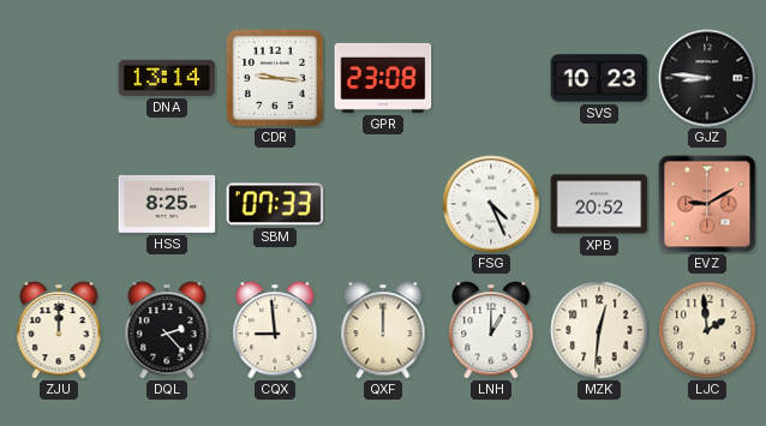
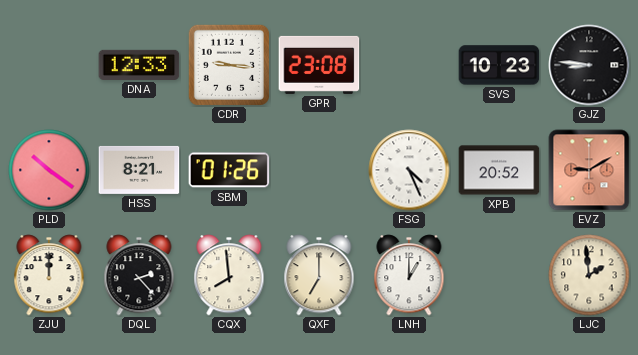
DNA: 13:14 -> 12:33
PLD: none -> 10:21
HSS: 8:25 -> 8:21
SBM: 07:33 -> 01:26
CQX: 8:59 -> 7:59
QXF: 12:00 -> 7:00
MZK: 12:31 -> none
